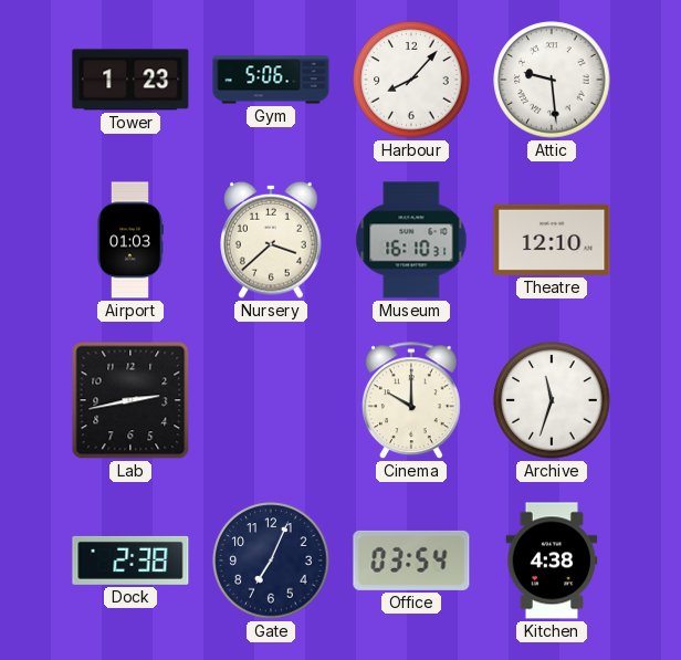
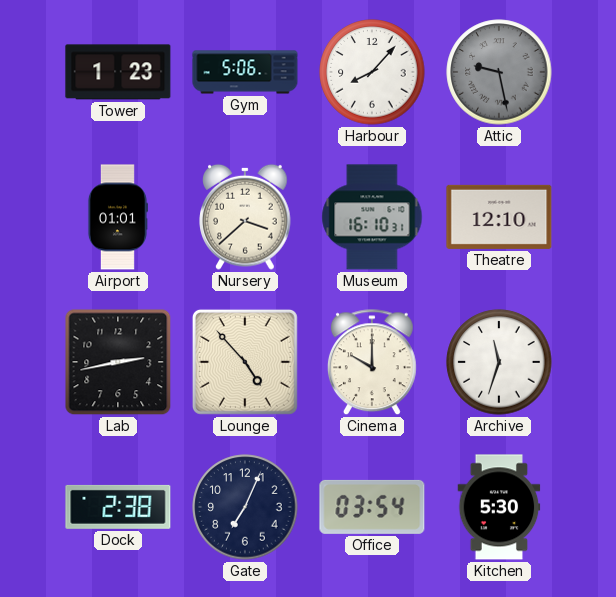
Attic: 9:29 -> 9:28
Attic dial: white -> grey
Airport: 01:03 -> 01:01
Lounge: none -> 4:53
Kitchen: 4:38 -> 5:30
